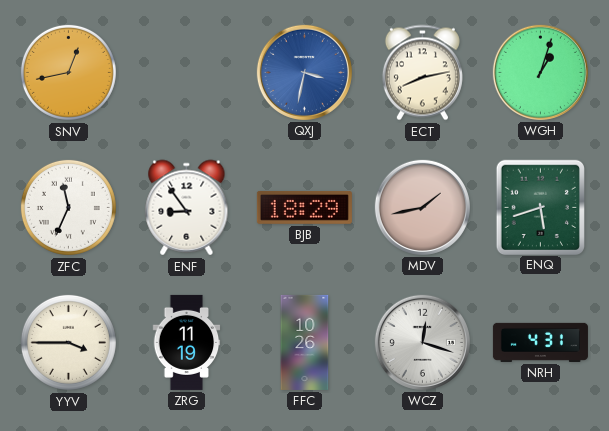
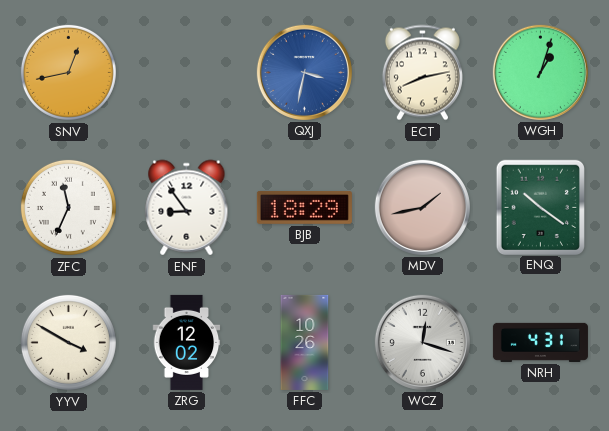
ENQ: 5:42 -> 10:21
YYV: 3:45 -> 3:50
ZRG: 11:19 -> 12:02
